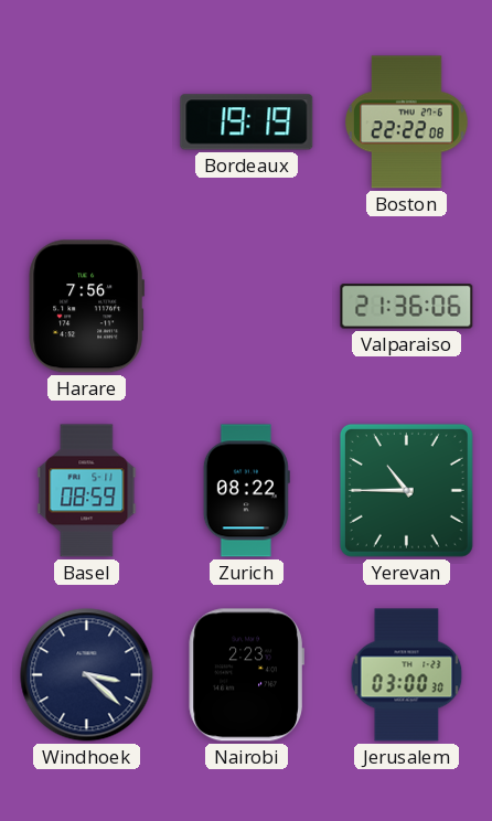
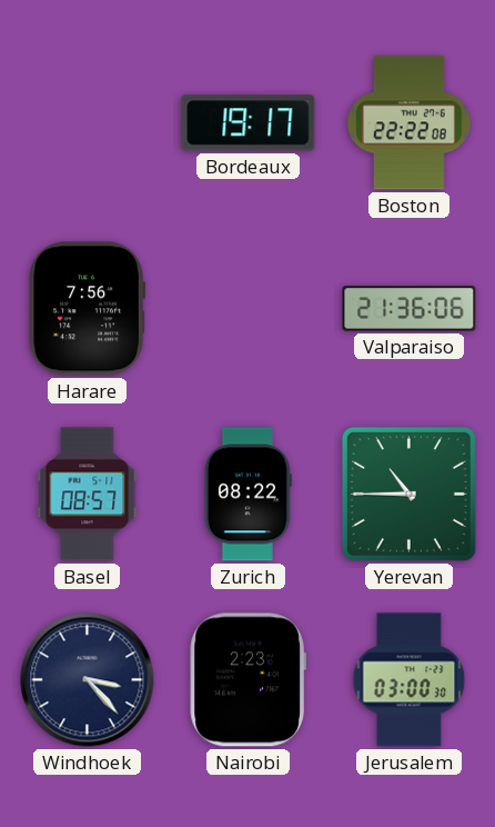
Bordeaux: 19:19 -> 19:17
Basel: 08:59 -> 08:57
Windhoek: 3:22 -> 3:23
